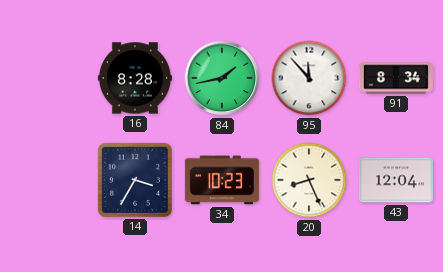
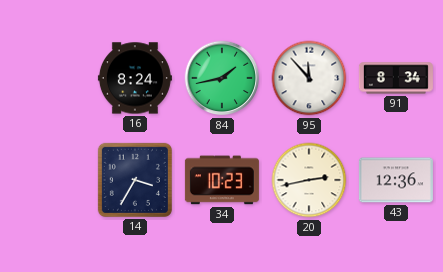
16: 8:28 -> 8:24
20: 8:26 -> 2:43
43: 12:04 -> 12:36
